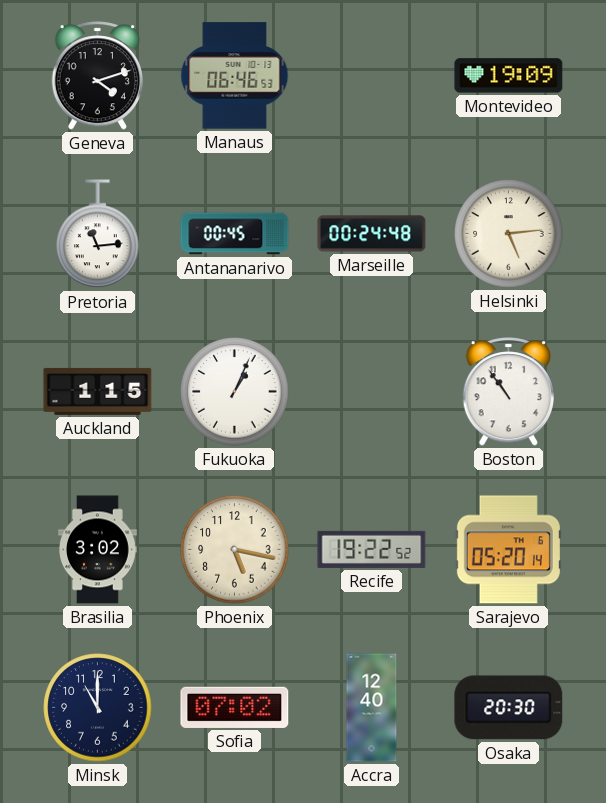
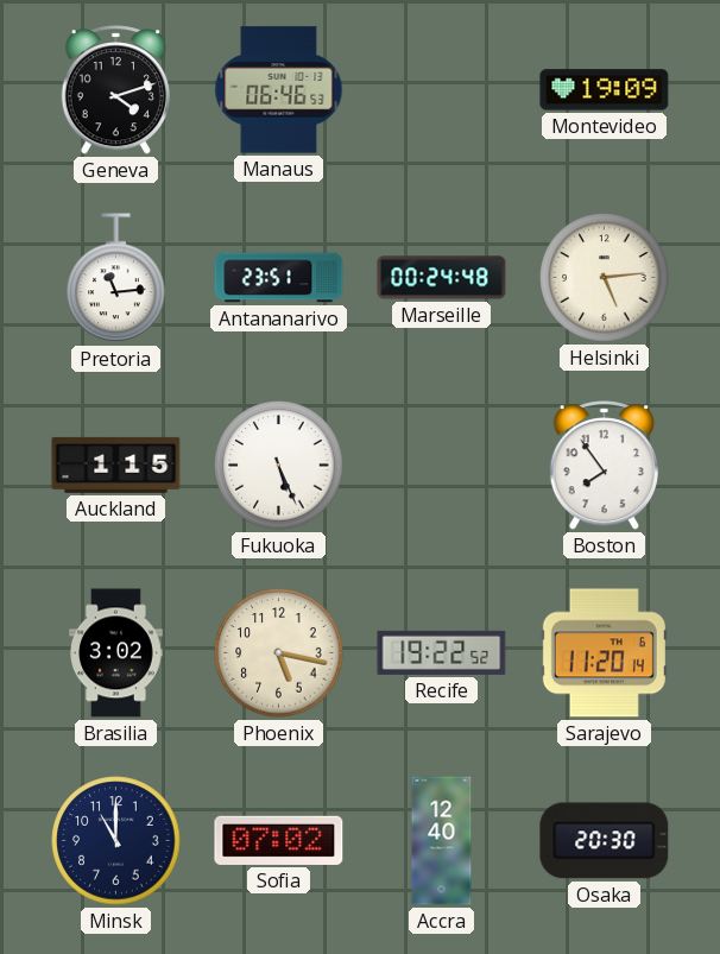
Antananarivo: 00:45 -> 23:51
Fukuoka: 1:04 -> 5:26
Boston: 10:54 -> 7:54
Sarajevo: 05:20 -> 11:20
